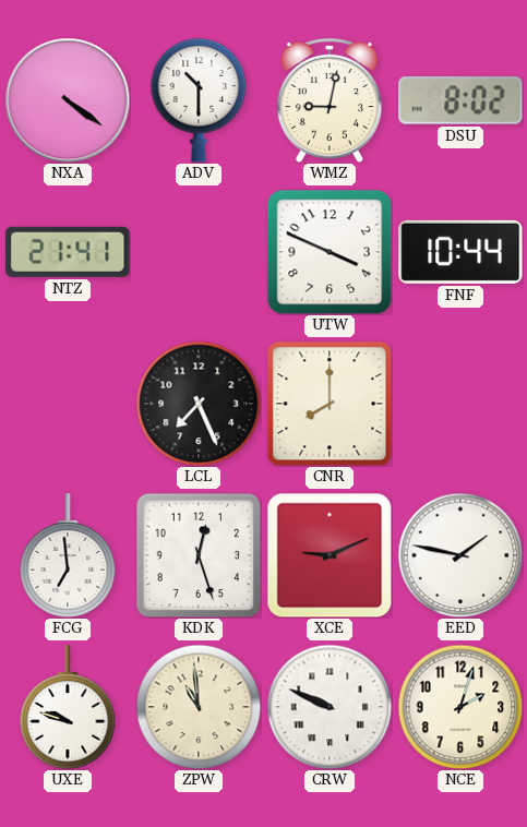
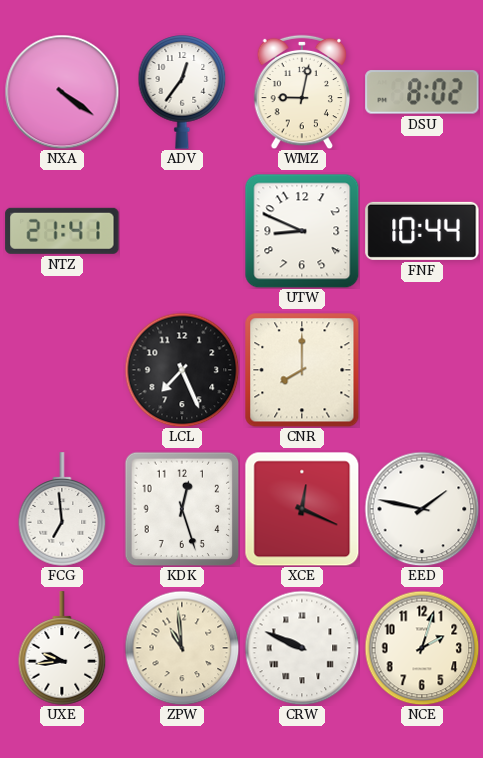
ADV: 10:30 -> 12:36
UTW: 3:49 -> 8:49
XCE: 9:11 -> 12:19
UXE: 9:48 -> 9:44
